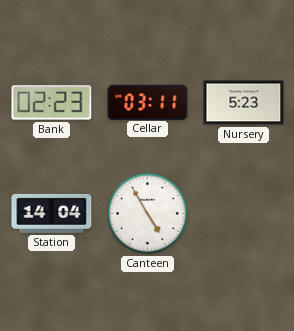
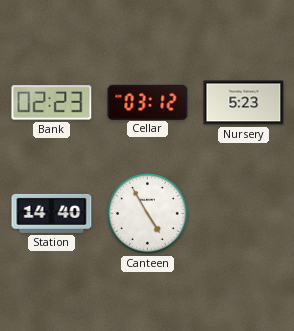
Cellar: 03:11 -> 03:12
Station: 14:04 -> 14:40
